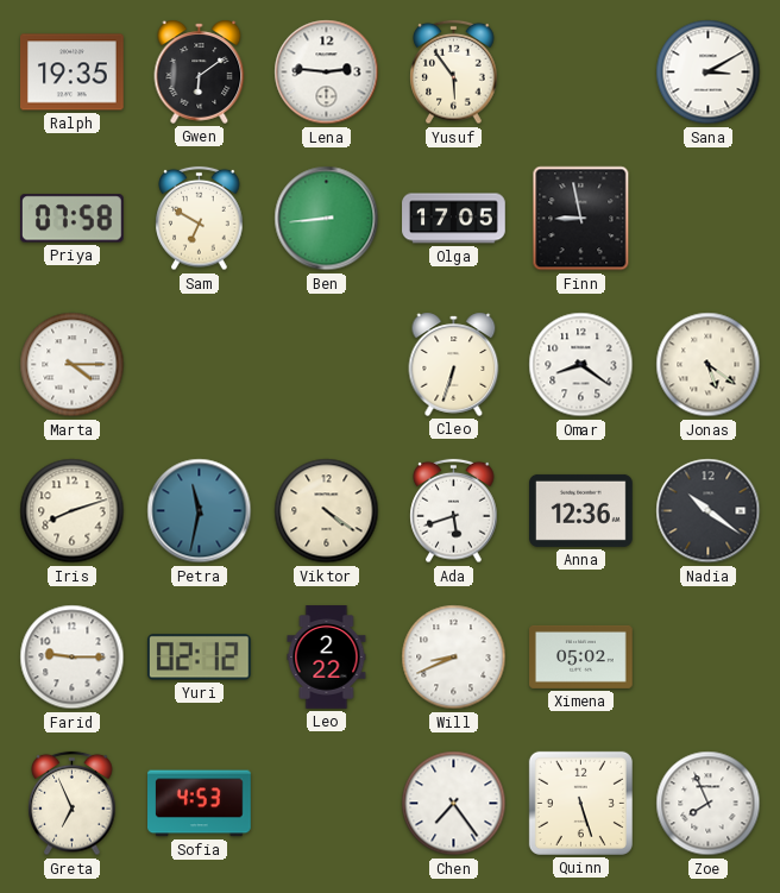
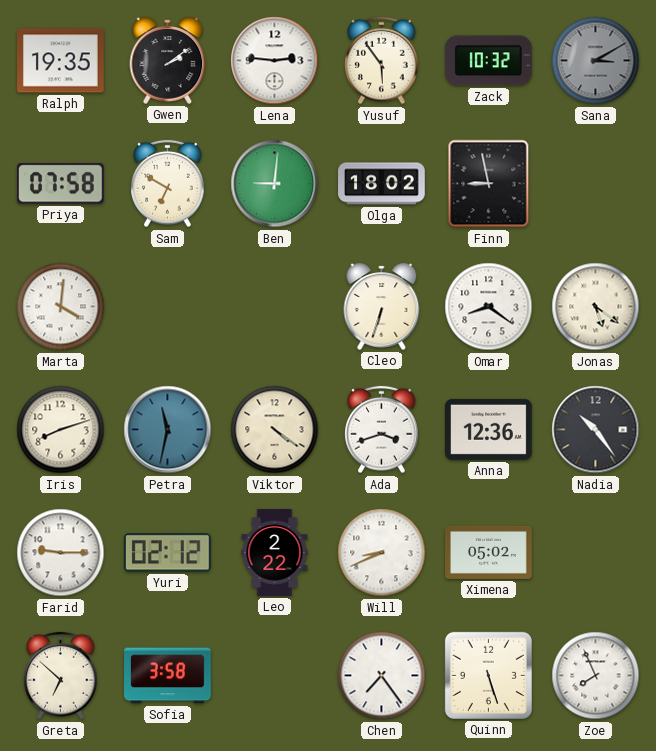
Gwen: 6:09 -> 2:09
Zack: none -> 10:32
Sana dial: white -> grey
Ben: 8:44 -> 9:01
Olga: 17:05 -> 18:02
Marta: 4:15 -> 4:01
Ada: 5:42 -> 3:42
Nadia: 10:21 -> 10:24
Greta: 6:56 -> 6:52
Sofia: 4:53 -> 3:58
